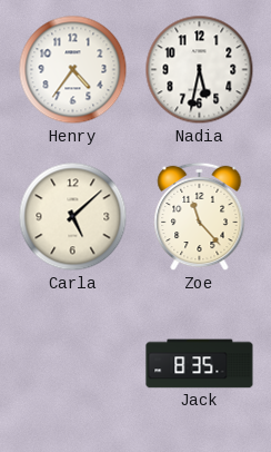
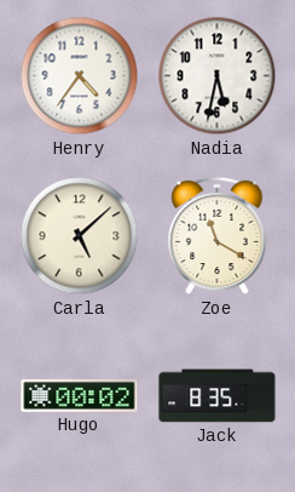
Zoe: 11:23 -> 11:20
Hugo: none -> 00:02
